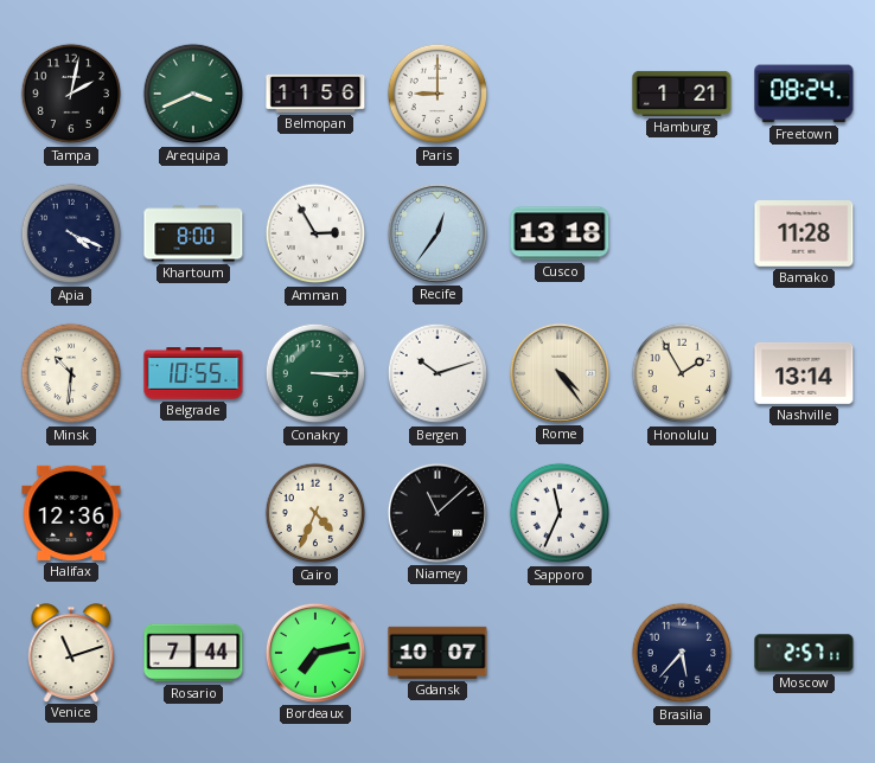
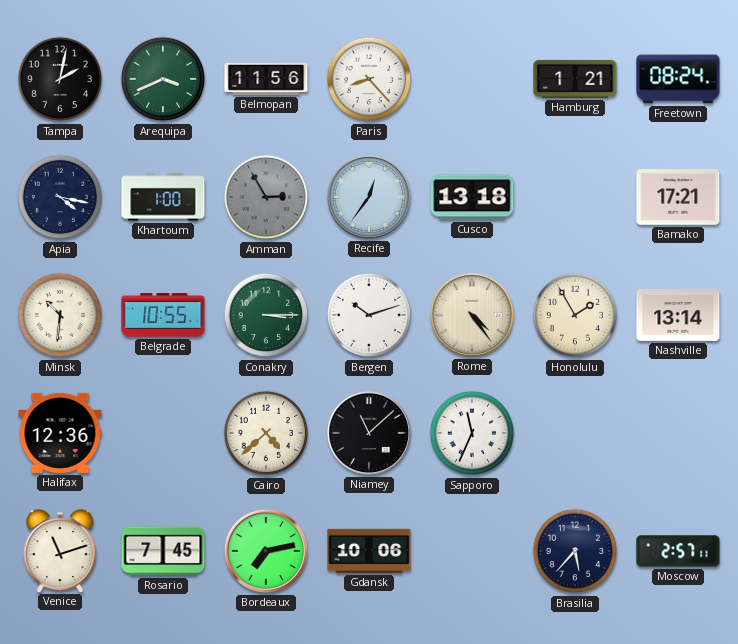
Paris: 9:00 -> 8:23
Apia: 4:19 -> 4:17
Khartoum: 8:00 -> 1:00
Amman dial: white -> grey
Bamako: 11:28 -> 17:21
Cairo: 4:34 -> 4:38
Rosario: 7:44 -> 7:45
Gdansk: 10:07 -> 10:06
